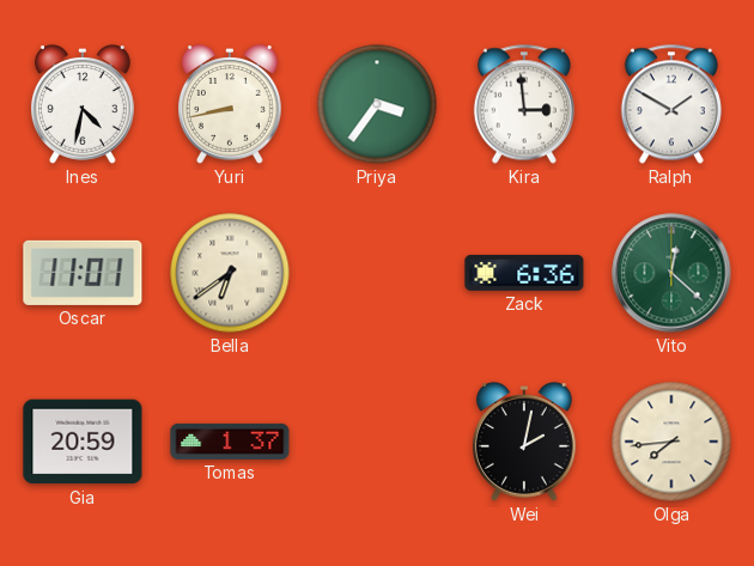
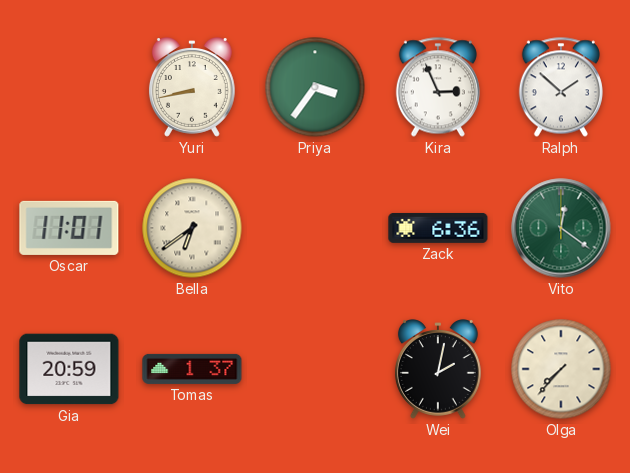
Ines: 4:32 -> none
Kira: 2:59 -> 2:56
Ralph: 1:50 -> 1:52
Vito: 12:22 -> 12:21
Olga: 7:44 -> 7:37
